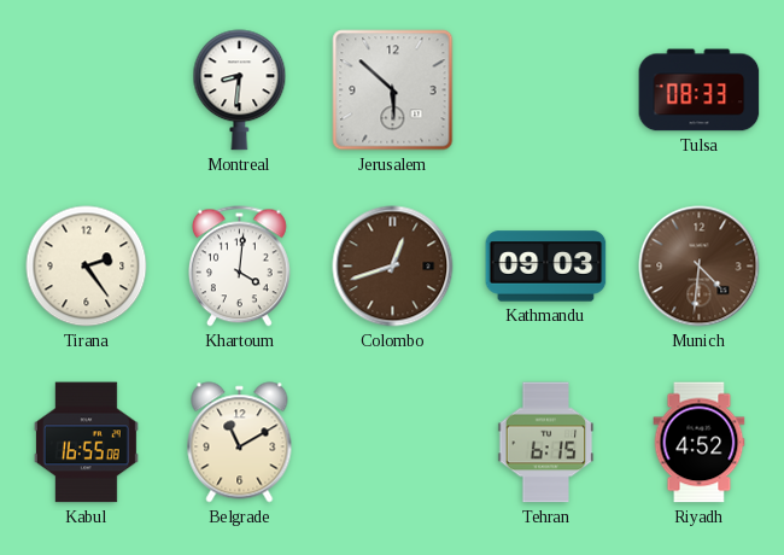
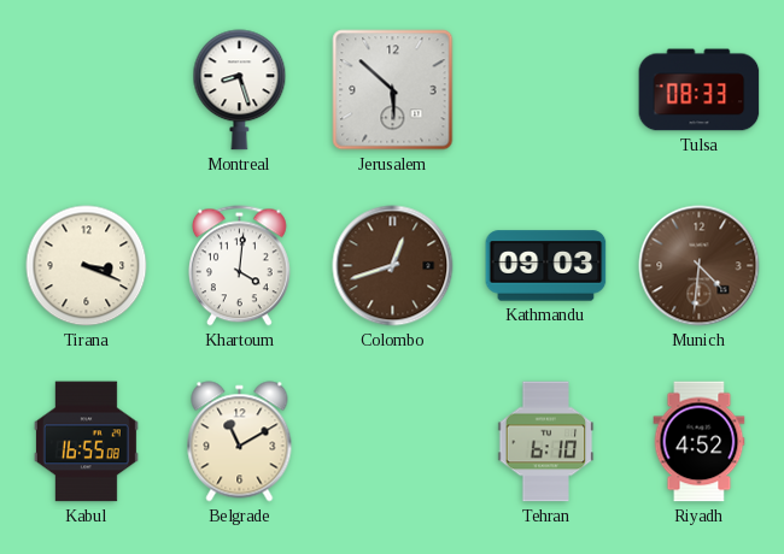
Montreal: 8:31 -> 8:27
Tirana: 2:24 -> 3:19
Tehran: 6:15 -> 6:10
